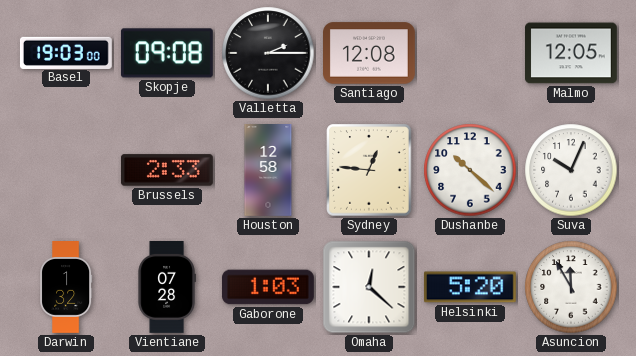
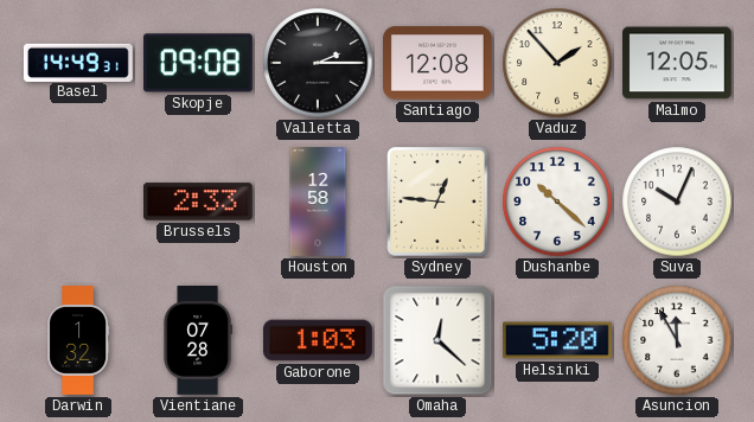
Basel: 19:03 -> 14:49
Vaduz: none -> 1:53
